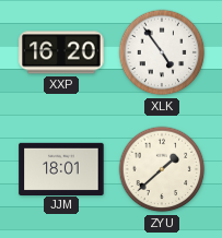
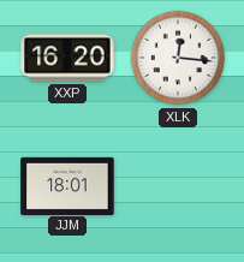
XLK: 4:54 -> 12:16
ZYU: 1:38 -> none
